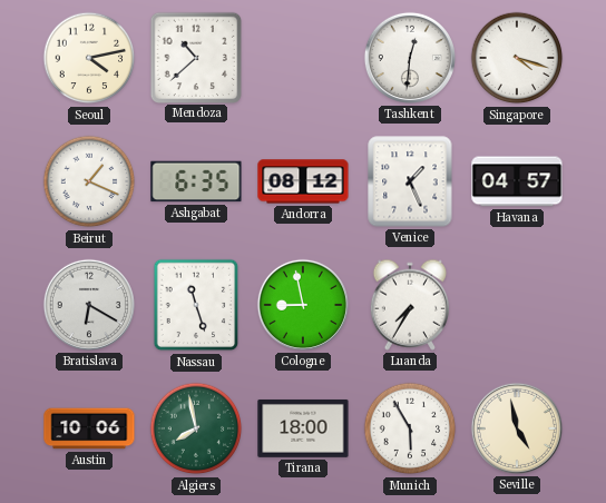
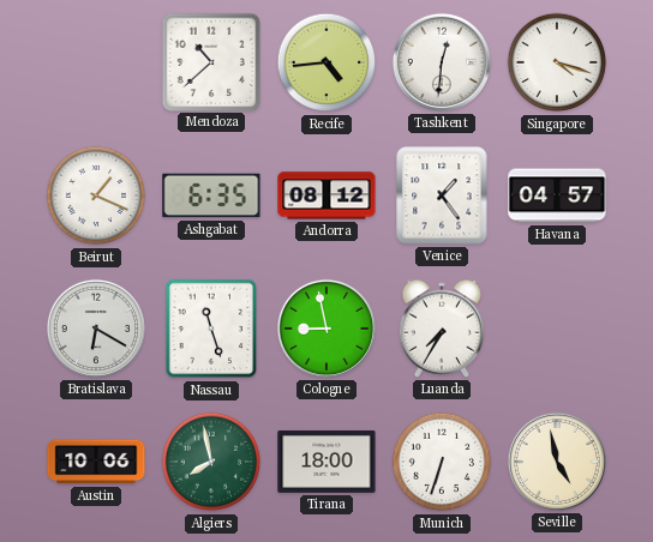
Seoul: 4:13 -> none
Recife: none -> 4:44
Venice: 1:26 -> 1:24
Munich: 5:55 -> 6:33
